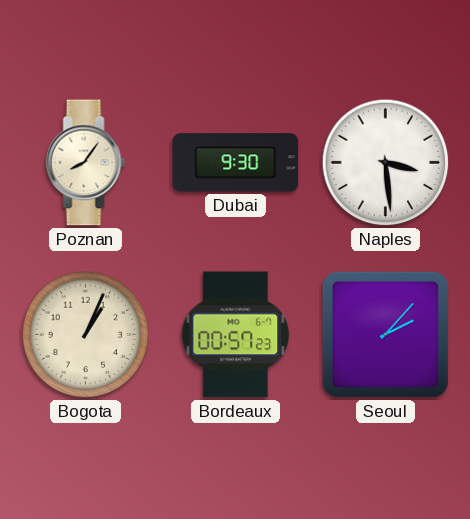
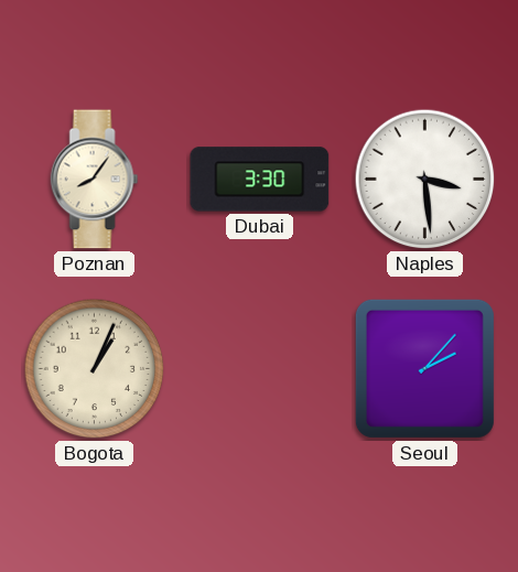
Dubai: 9:30 -> 3:30
Bordeaux: 00:57 -> none
